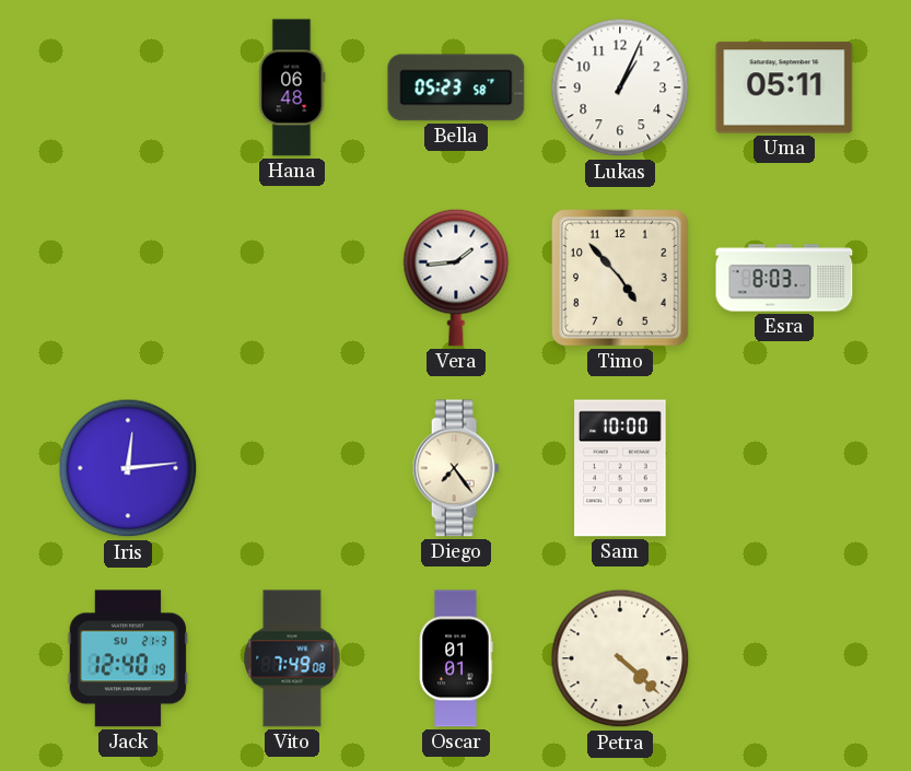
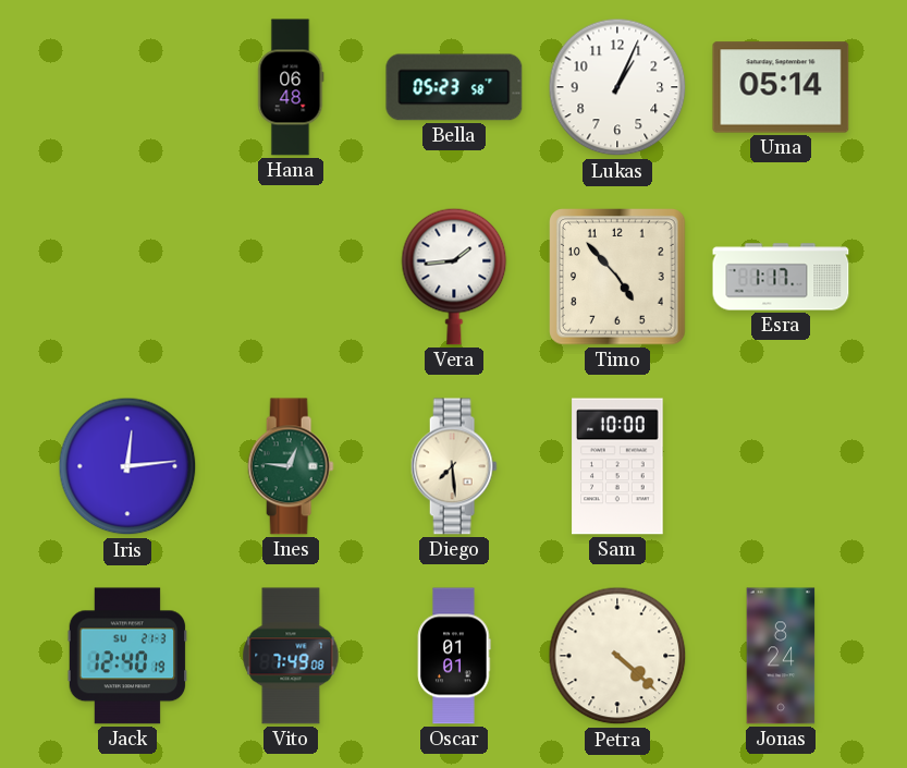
Uma: 05:11 -> 05:14
Esra: 8:03 -> 1:17
Ines: none -> 12:46
Diego: 7:24 -> 7:29
Jonas: none -> 8:24
